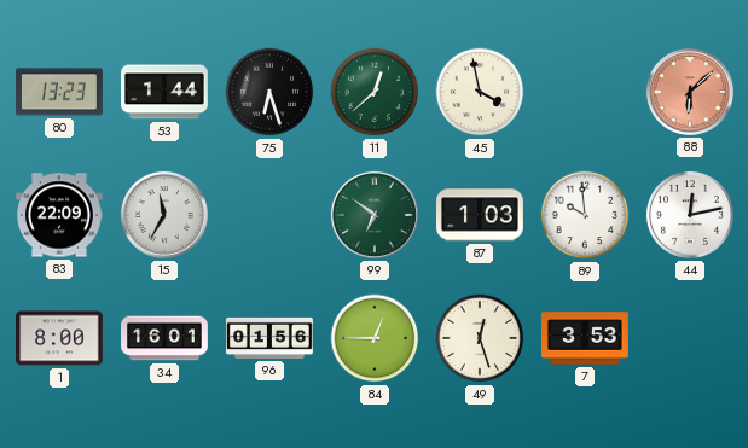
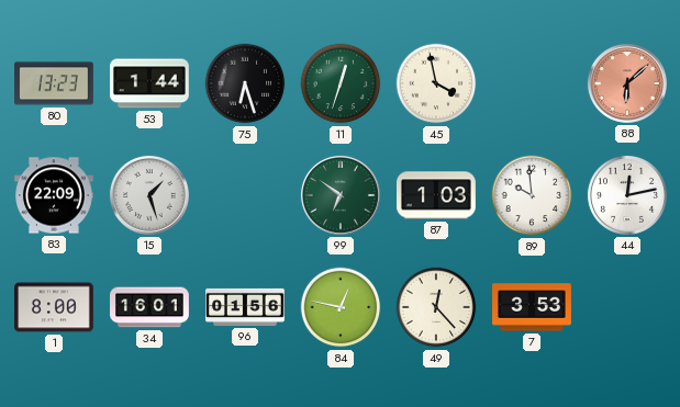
11: 12:38 -> 12:33
15: 11:35 -> 1:27
84: 12:45 -> 12:47
49: 12:27 -> 12:23
